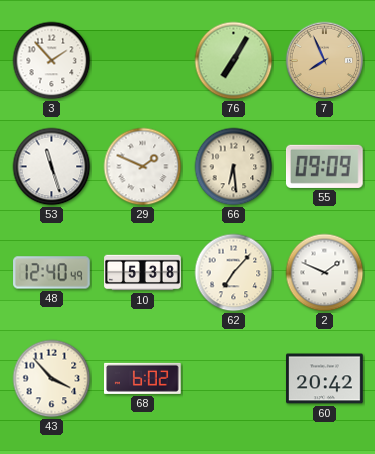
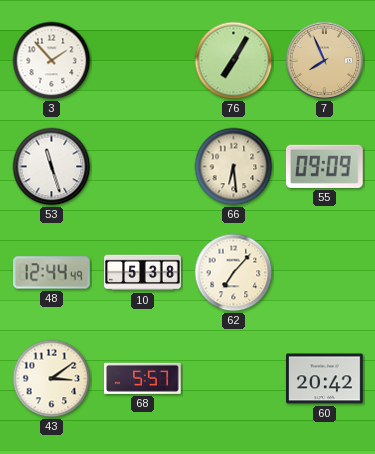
29: 1:49 -> none
48: 12:40 -> 12:44
2: 1:49 -> none
43: 3:53 -> 3:09
68: 6:02 -> 5:57
